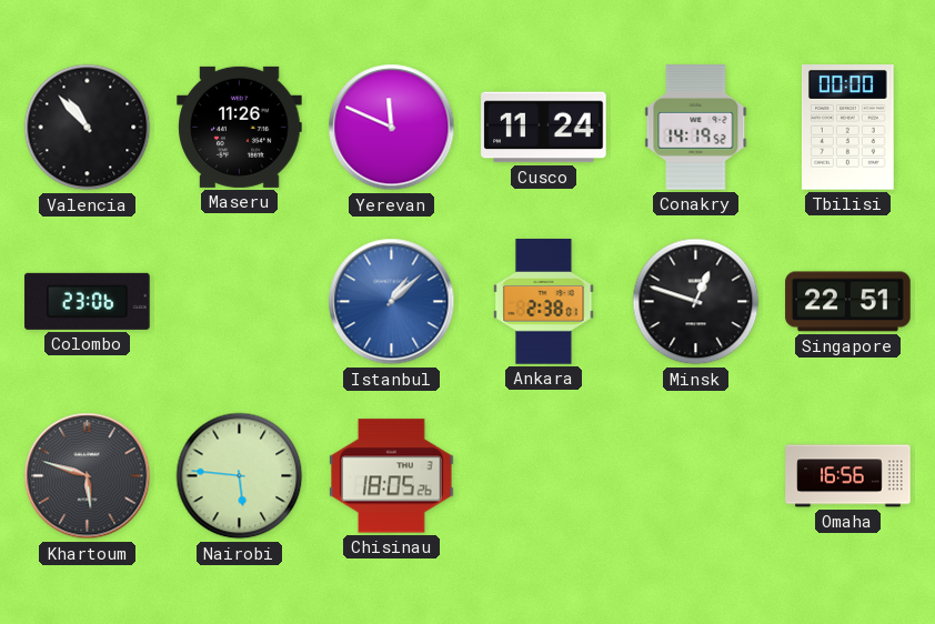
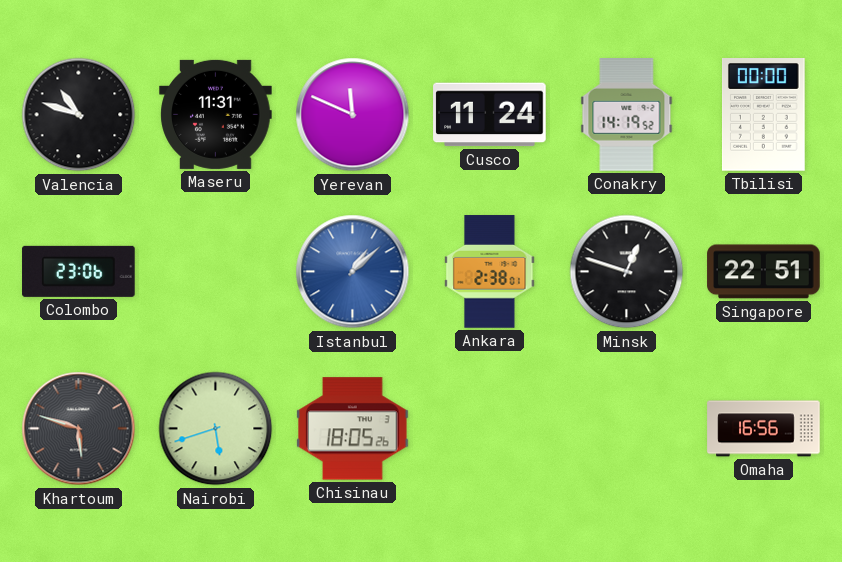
Valencia: 10:53 -> 10:48
Maseru: 11:26 -> 11:31
Nairobi: 5:46 -> 5:42
